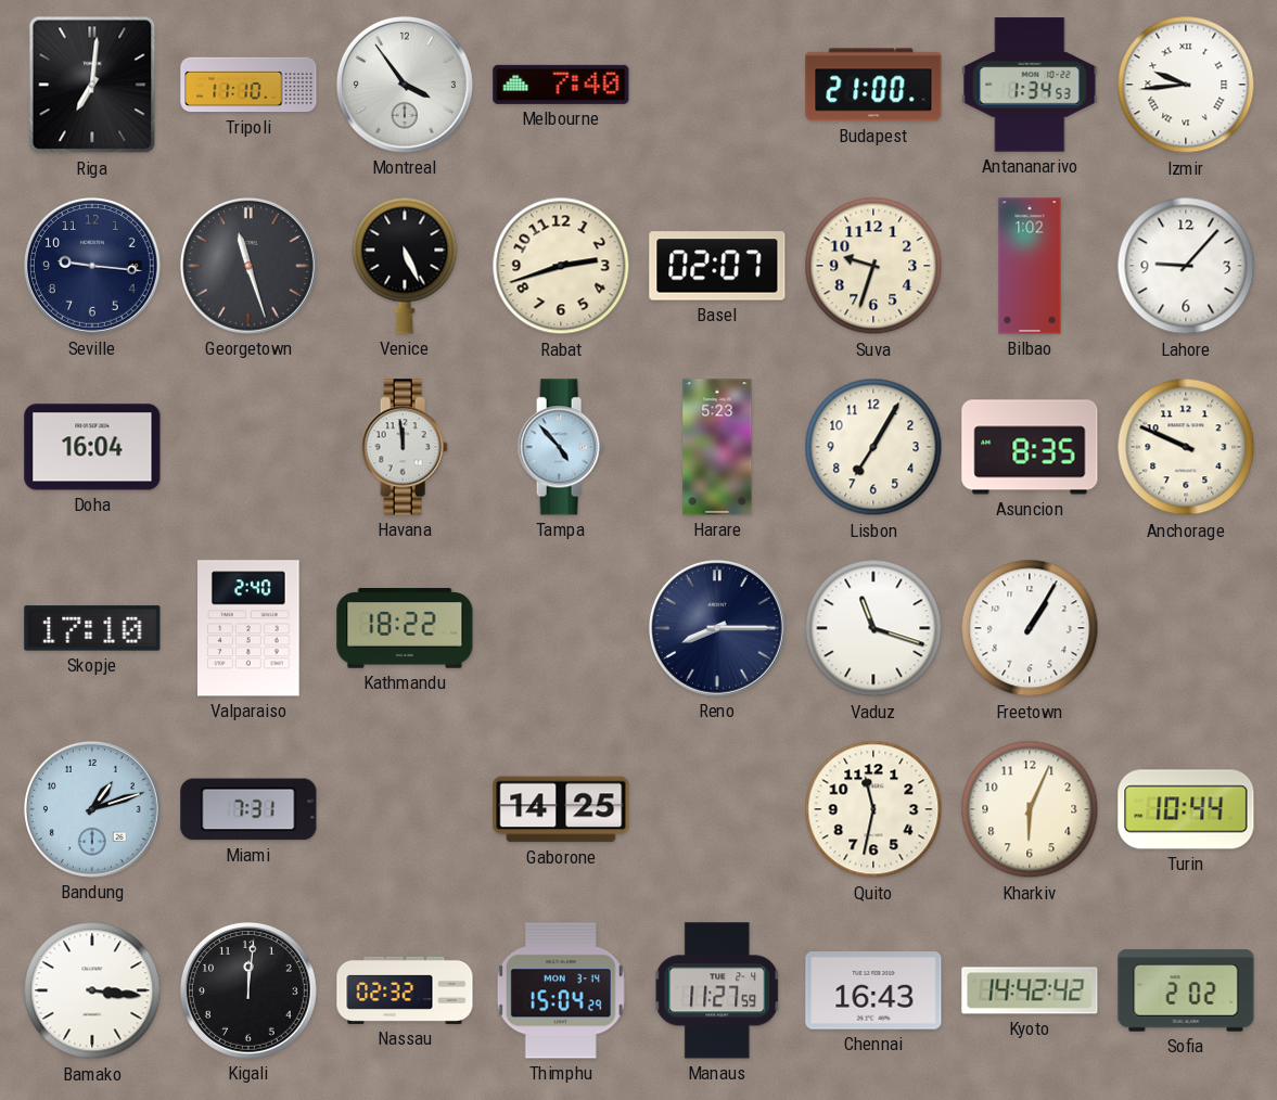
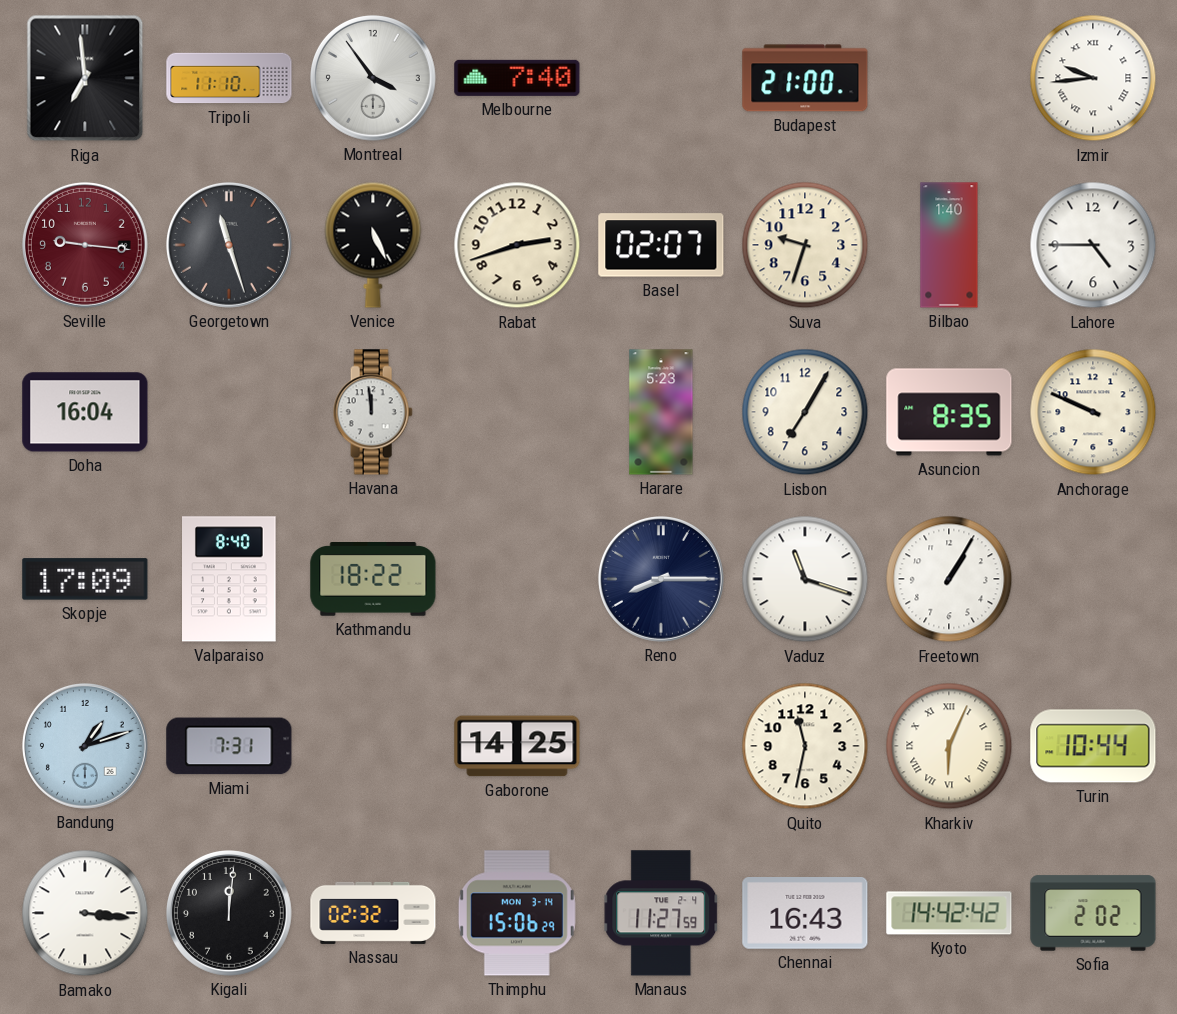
Riga: 7:01 -> 6:59
Antananarivo: 1:34 -> none
Seville dial: navy -> burgundy
Bilbao: 1:02 -> 1:40
Lahore: 9:07 -> 4:45
Tampa: 4:53 -> none
Skopje: 17:10 -> 17:09
Valparaiso: 2:40 -> 8:40
Kharkiv numerals: Arabic -> Roman
Thimphu: 15:04 -> 15:06
